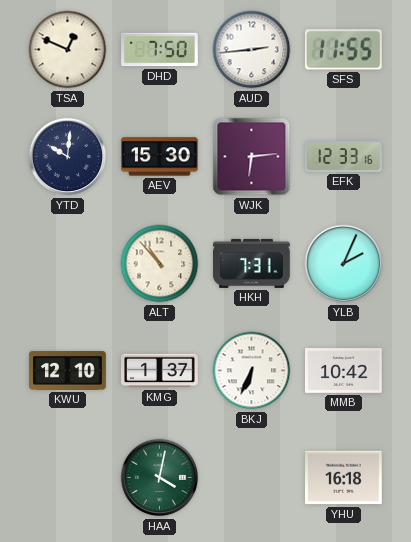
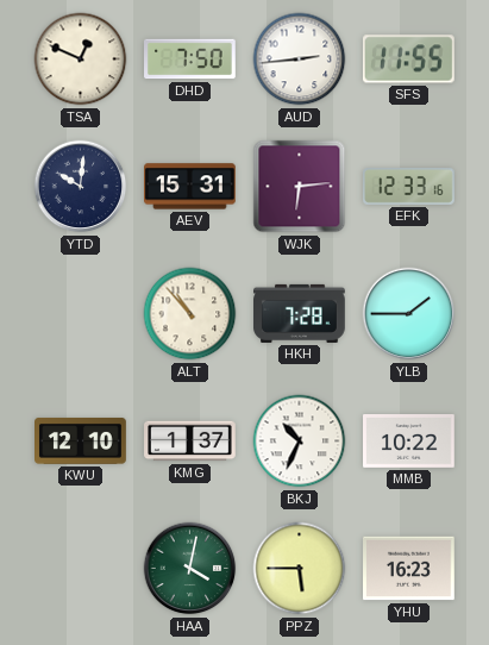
AEV: 15:30 -> 15:31
HKH: 7:31 -> 7:28
YLB: 2:04 -> 1:45
BKJ: 6:34 -> 10:34
MMB: 10:42 -> 10:22
PPZ: none -> 5:45
YHU: 16:18 -> 16:23
